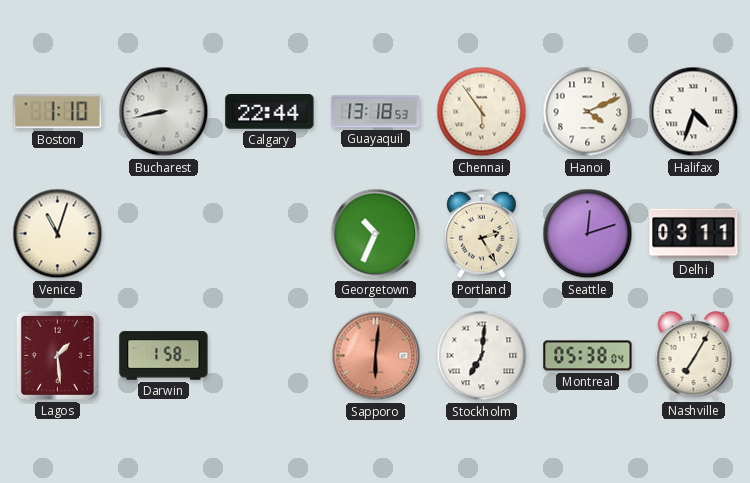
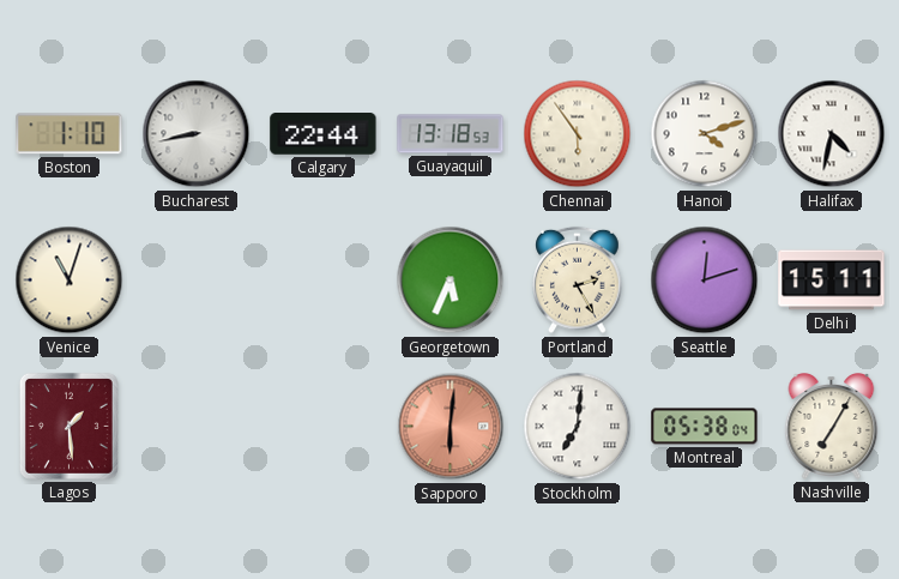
Hanoi: 4:11 -> 4:12
Halifax: 4:33 -> 4:32
Georgetown: 10:34 -> 5:34
Delhi: 03:11 -> 15:11
Darwin: 1:58 -> none
